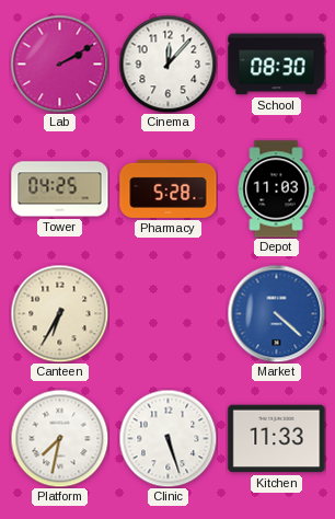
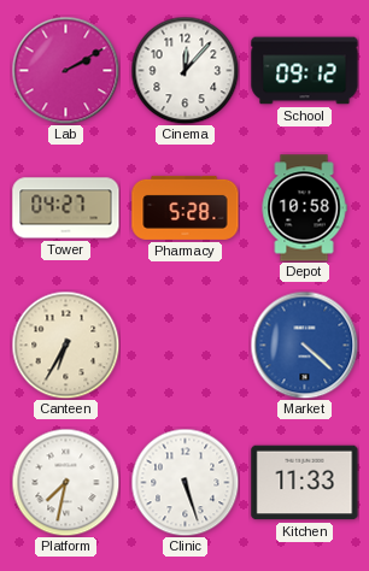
School: 08:30 -> 09:12
Tower: 04:25 -> 04:27
Depot: 11:03 -> 10:58
